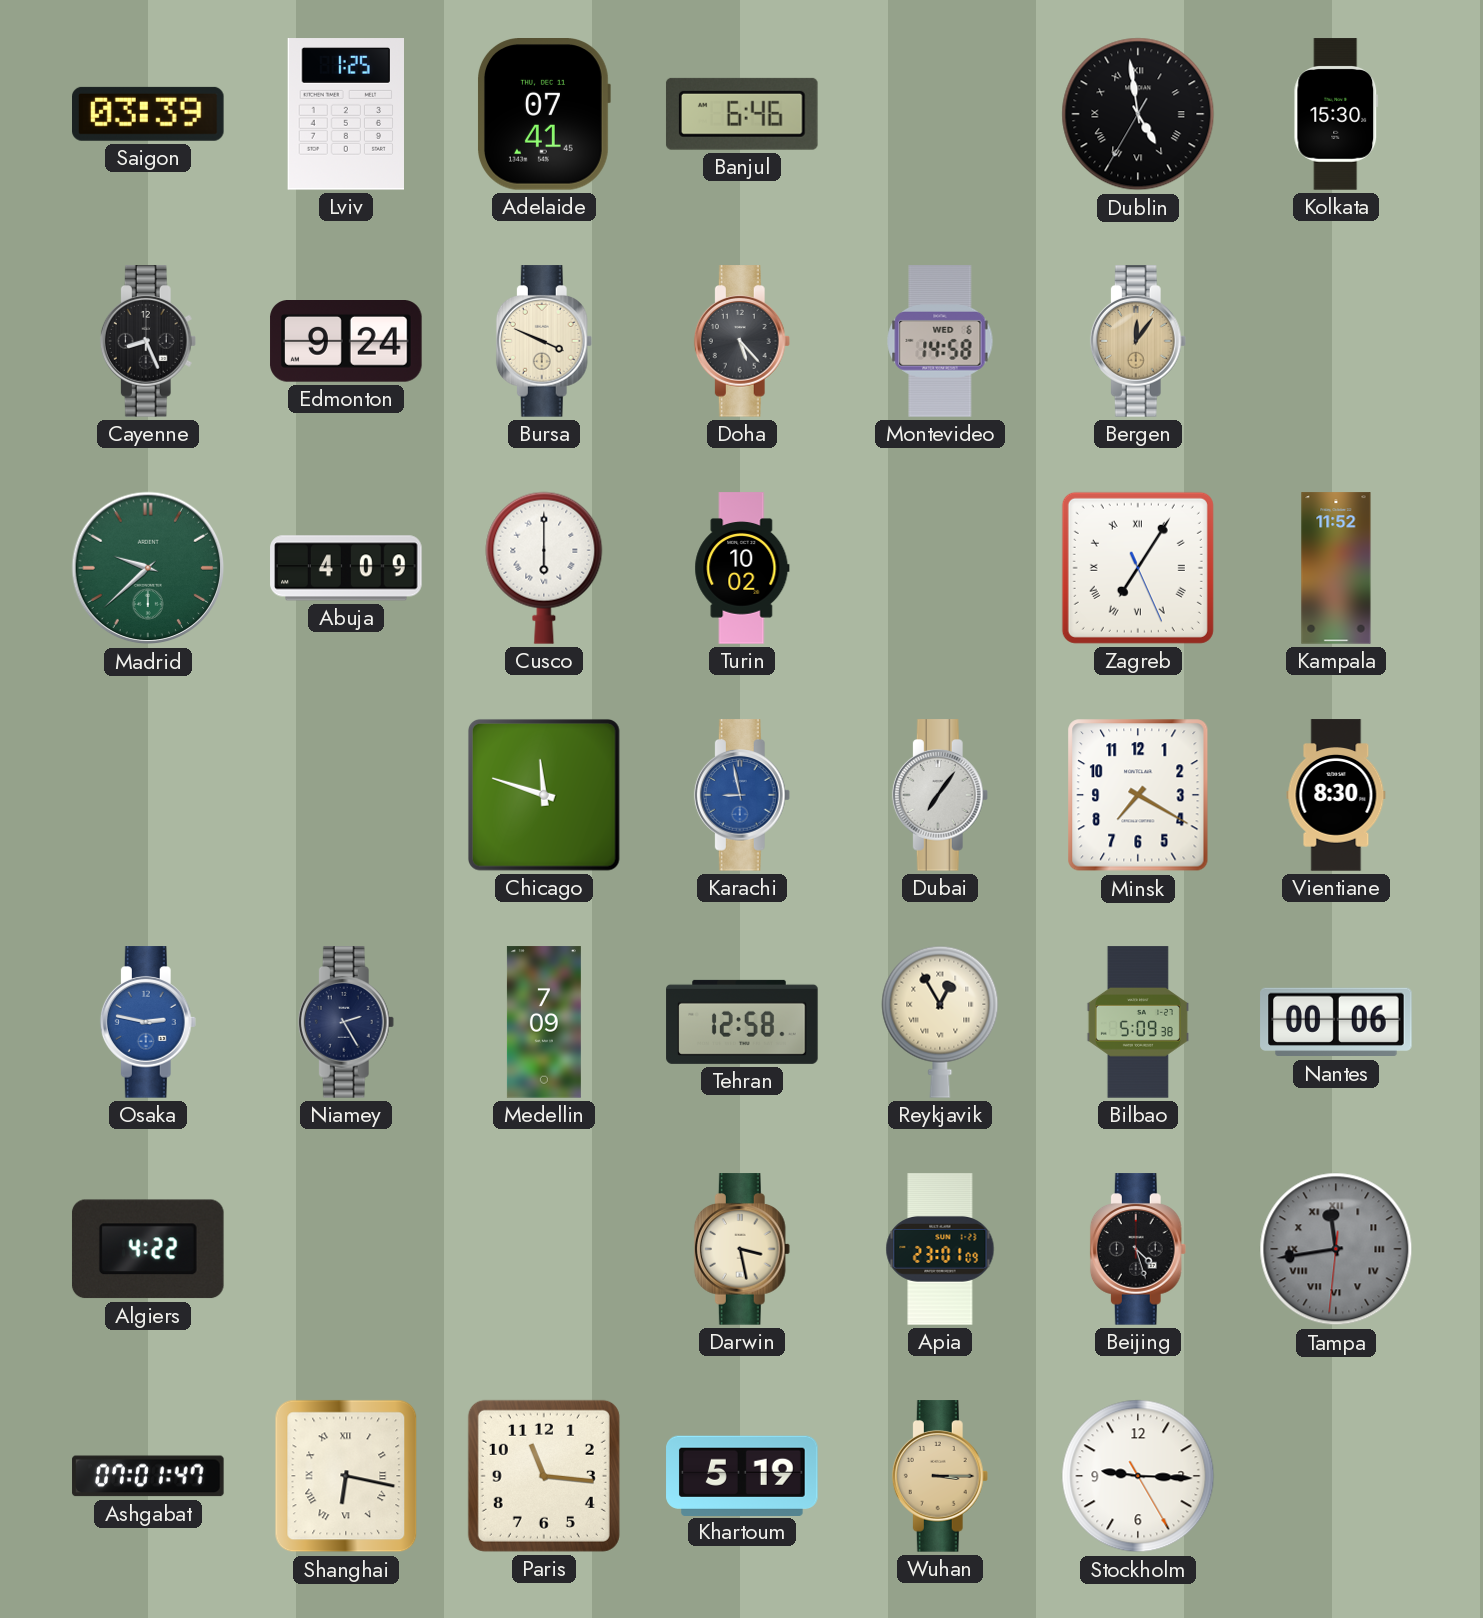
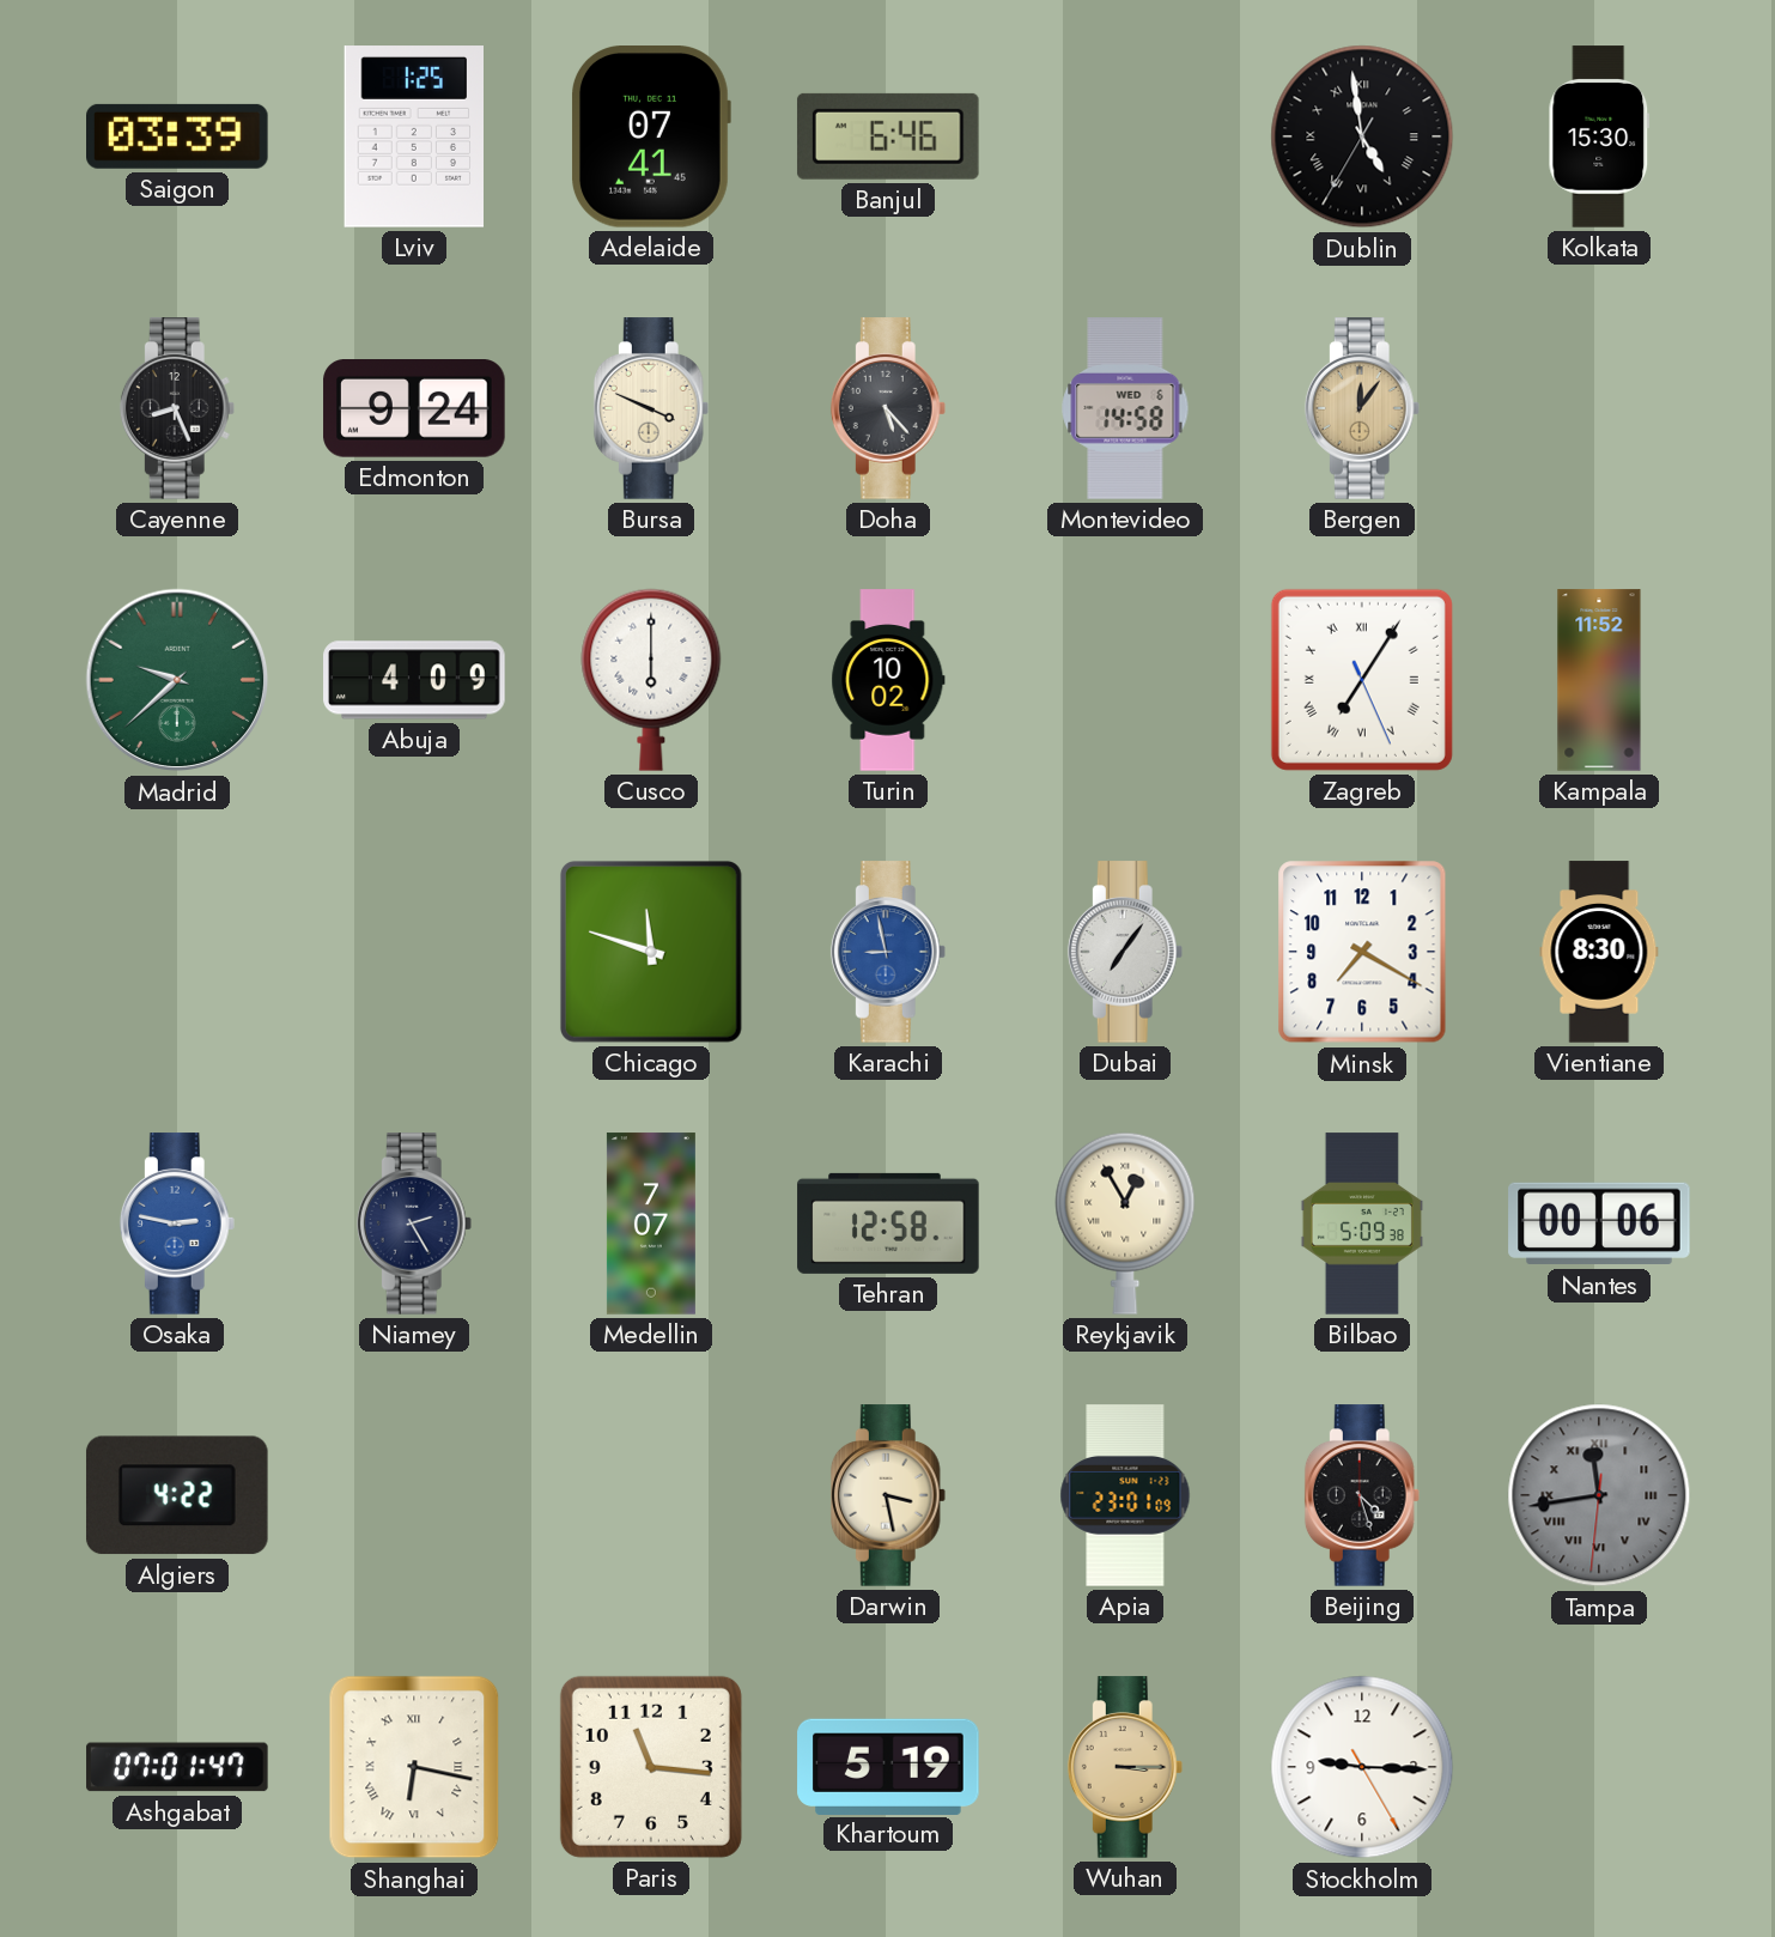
Medellin: 7:09 -> 7:07
